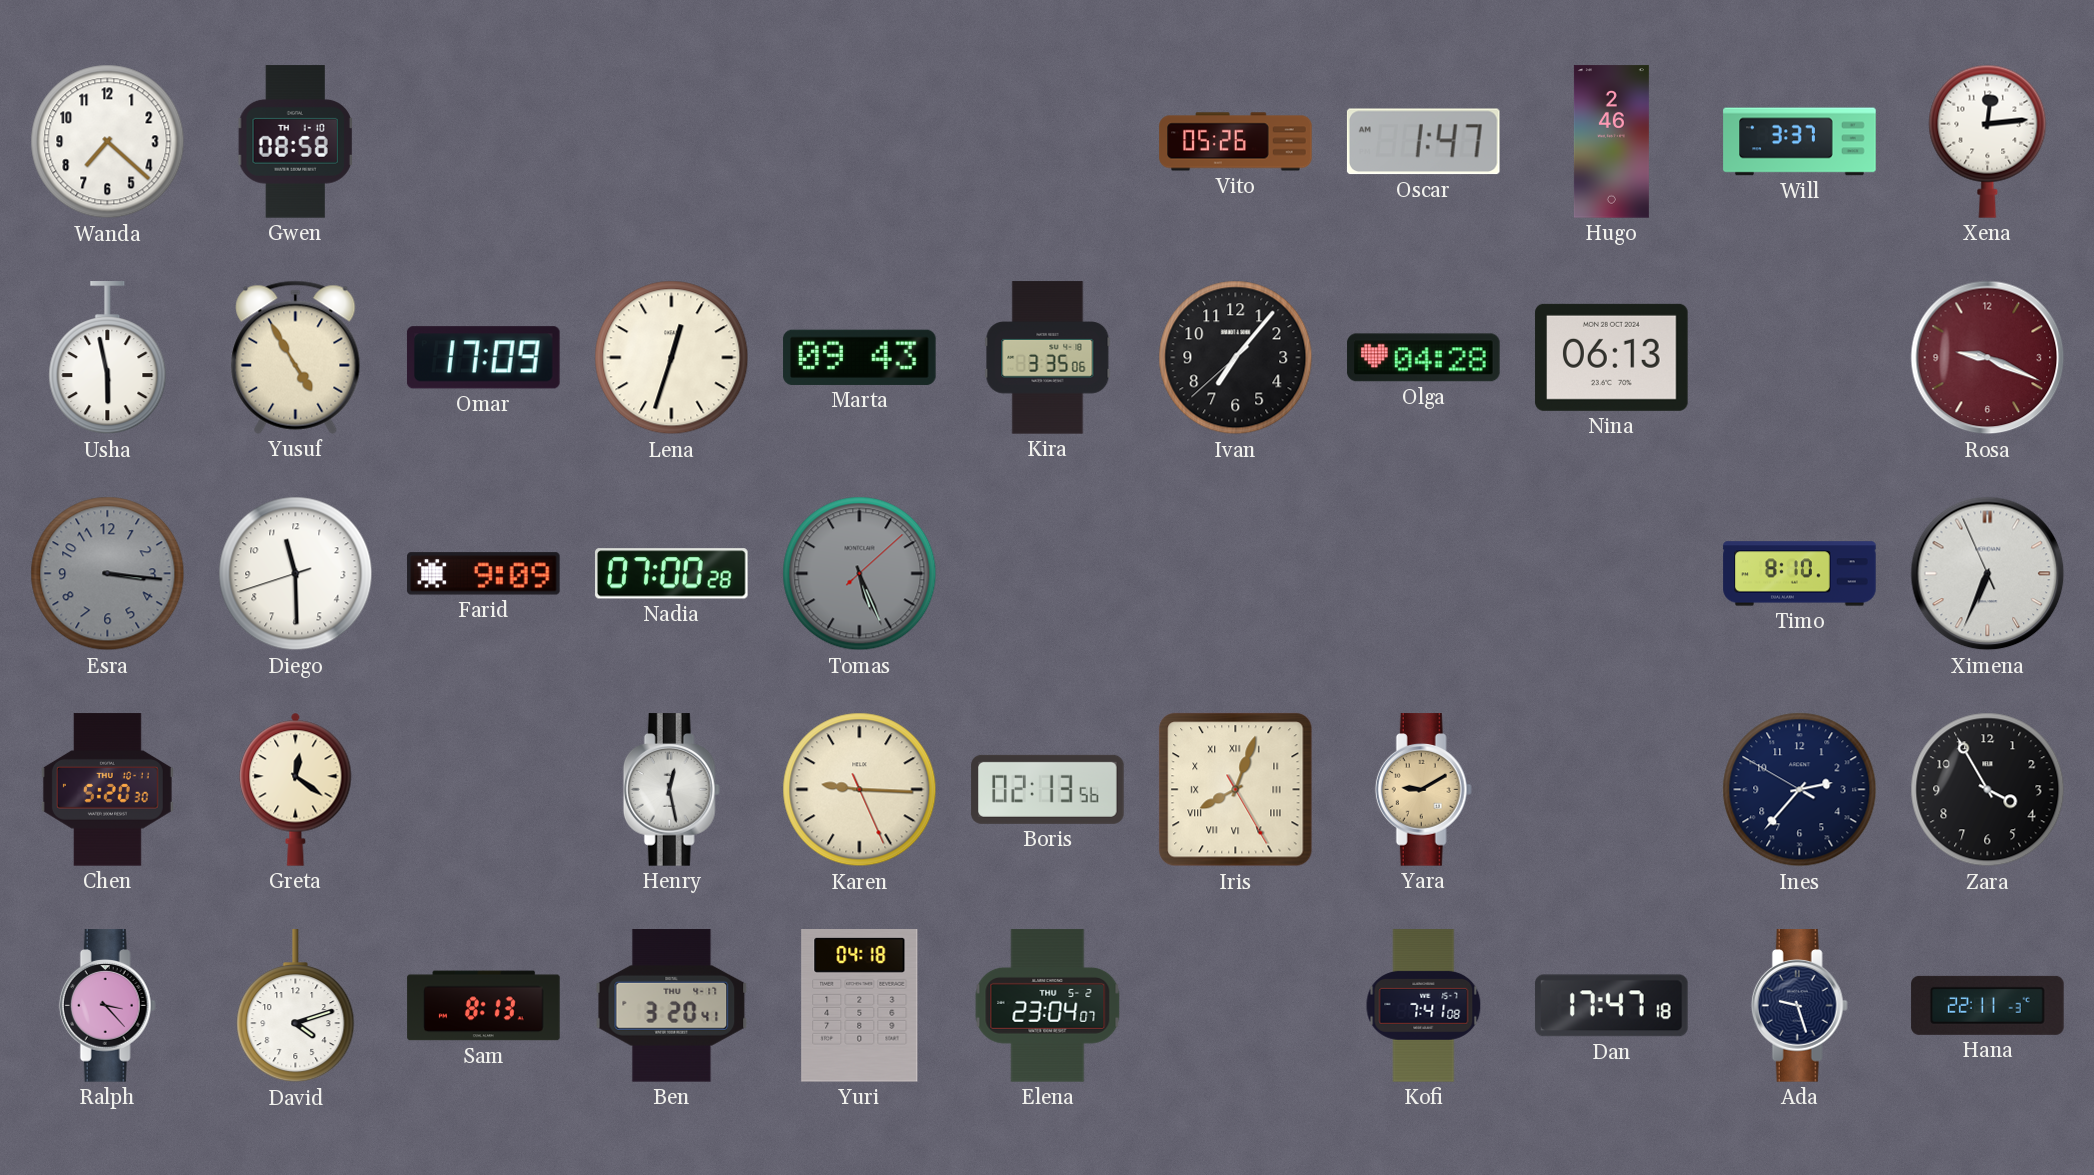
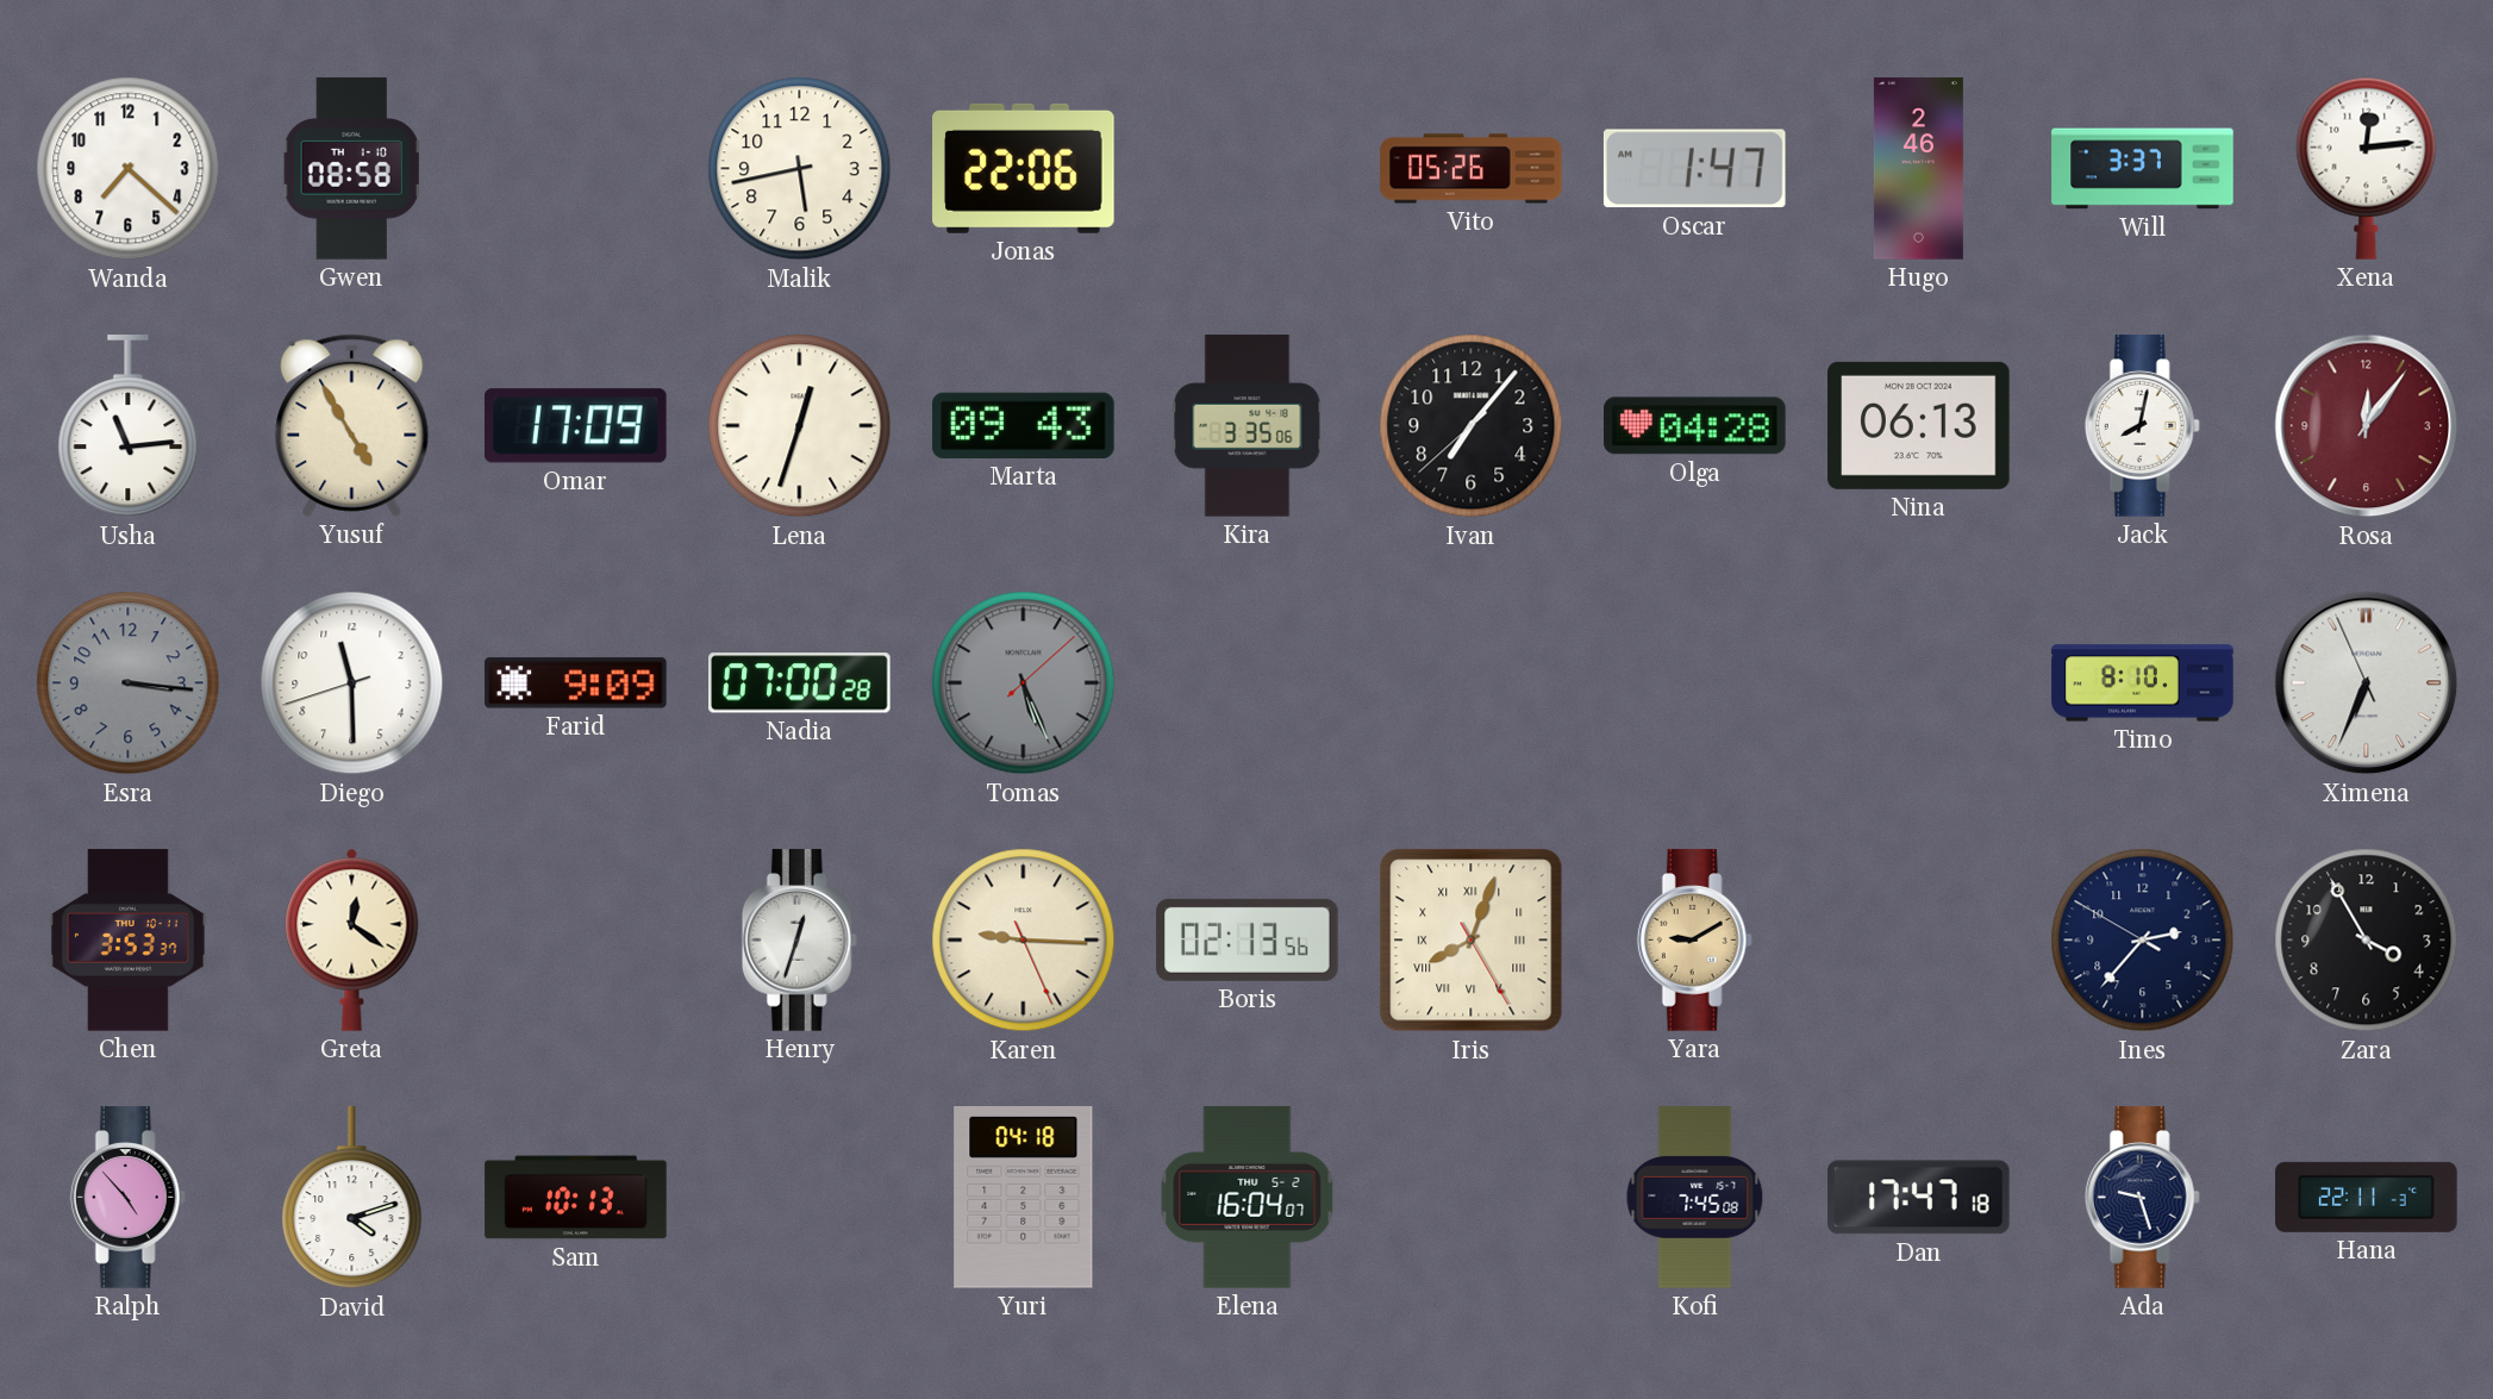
Malik: none -> 5:43
Jonas: none -> 22:06
Usha: 5:58 -> 11:14
Jack: none -> 8:02
Rosa: 9:19 -> 12:06
Chen: 5:20 -> 3:53
Henry: 12:28 -> 12:33
Ralph: 3:23 -> 4:53
Sam: 8:13 -> 10:13
Ben: 3:20 -> none
Elena: 23:04 -> 16:04
Kofi: 7:41 -> 7:45
